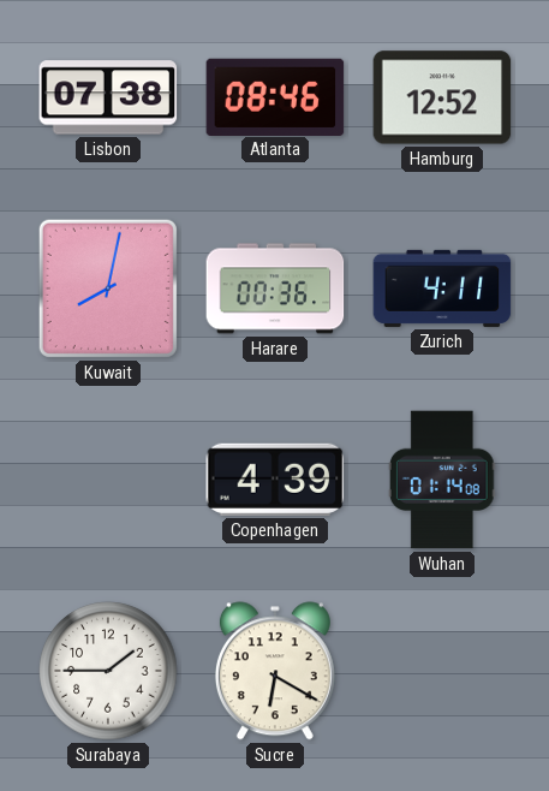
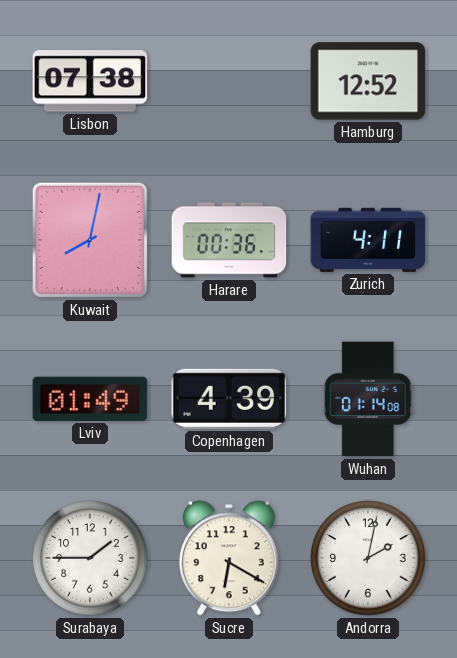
Atlanta: 08:46 -> none
Lviv: none -> 01:49
Andorra: none -> 2:02
